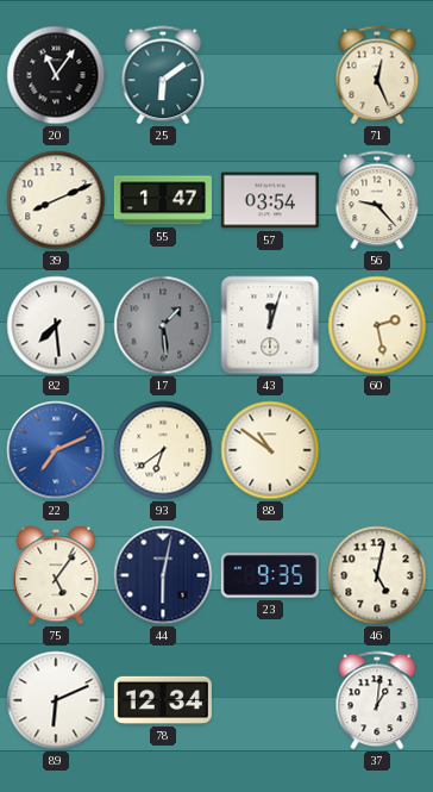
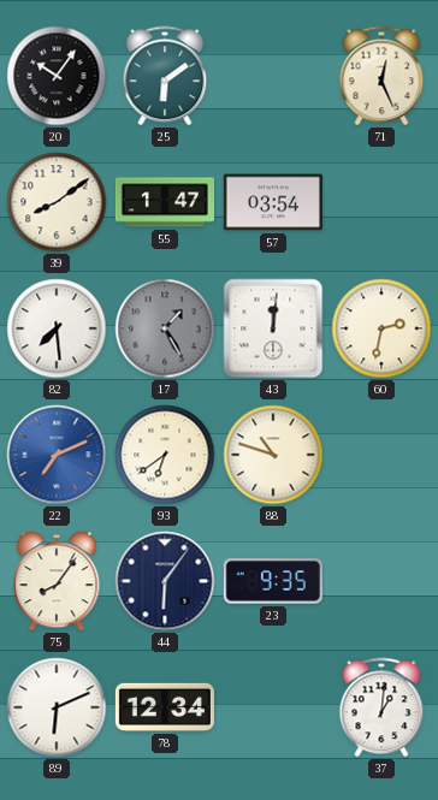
20: 11:06 -> 10:06
39: 8:11 -> 8:09
56: 9:23 -> none
17: 1:29 -> 1:25
43: 12:03 -> 12:01
60: 2:28 -> 2:32
88: 10:51 -> 10:48
75: 5:06 -> 8:06
44: 6:02 -> 6:06
46: 5:02 -> none
